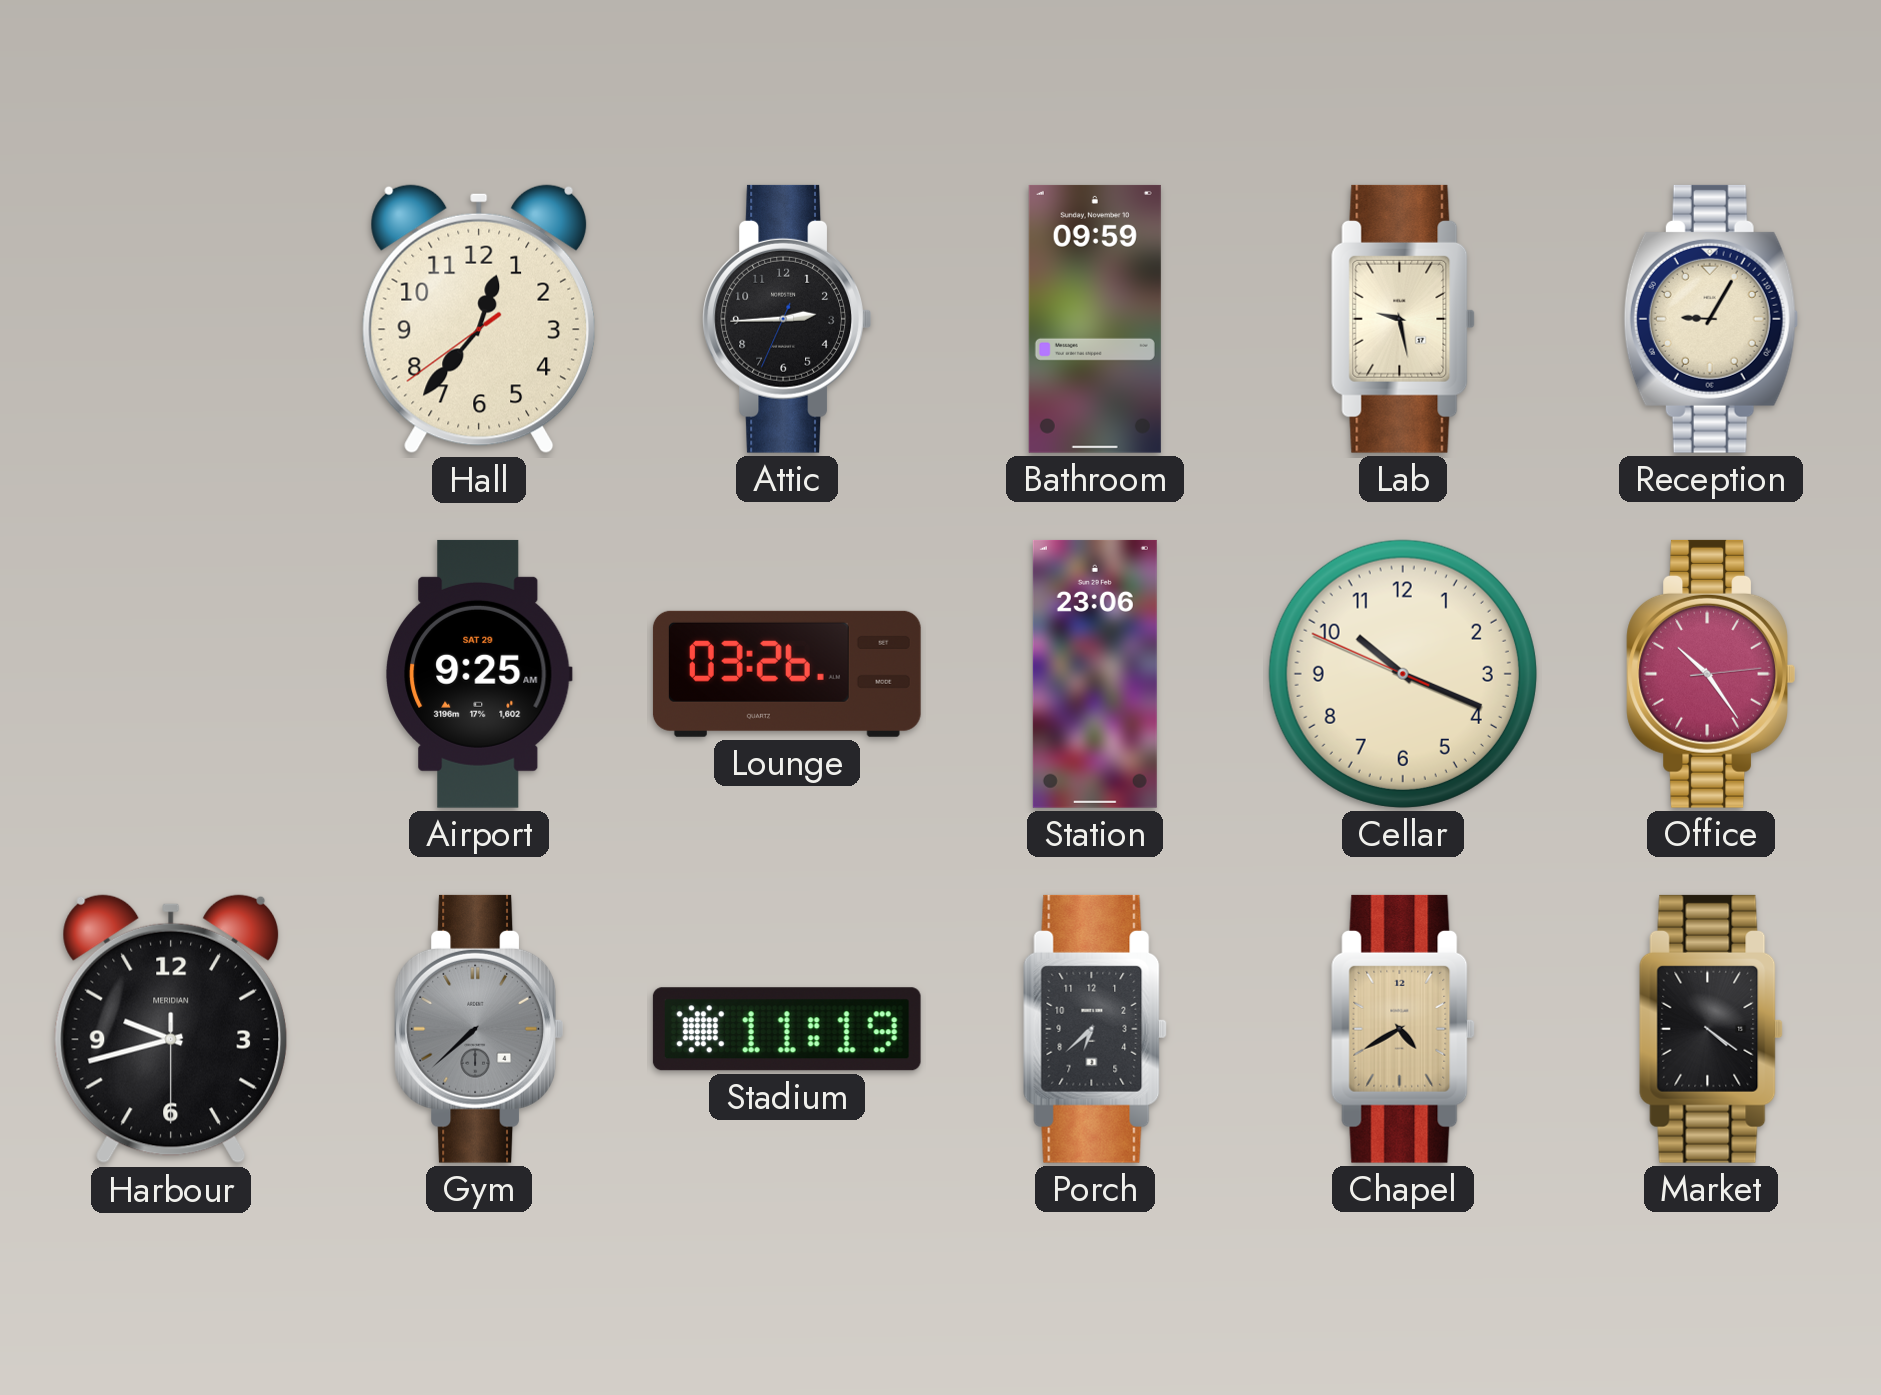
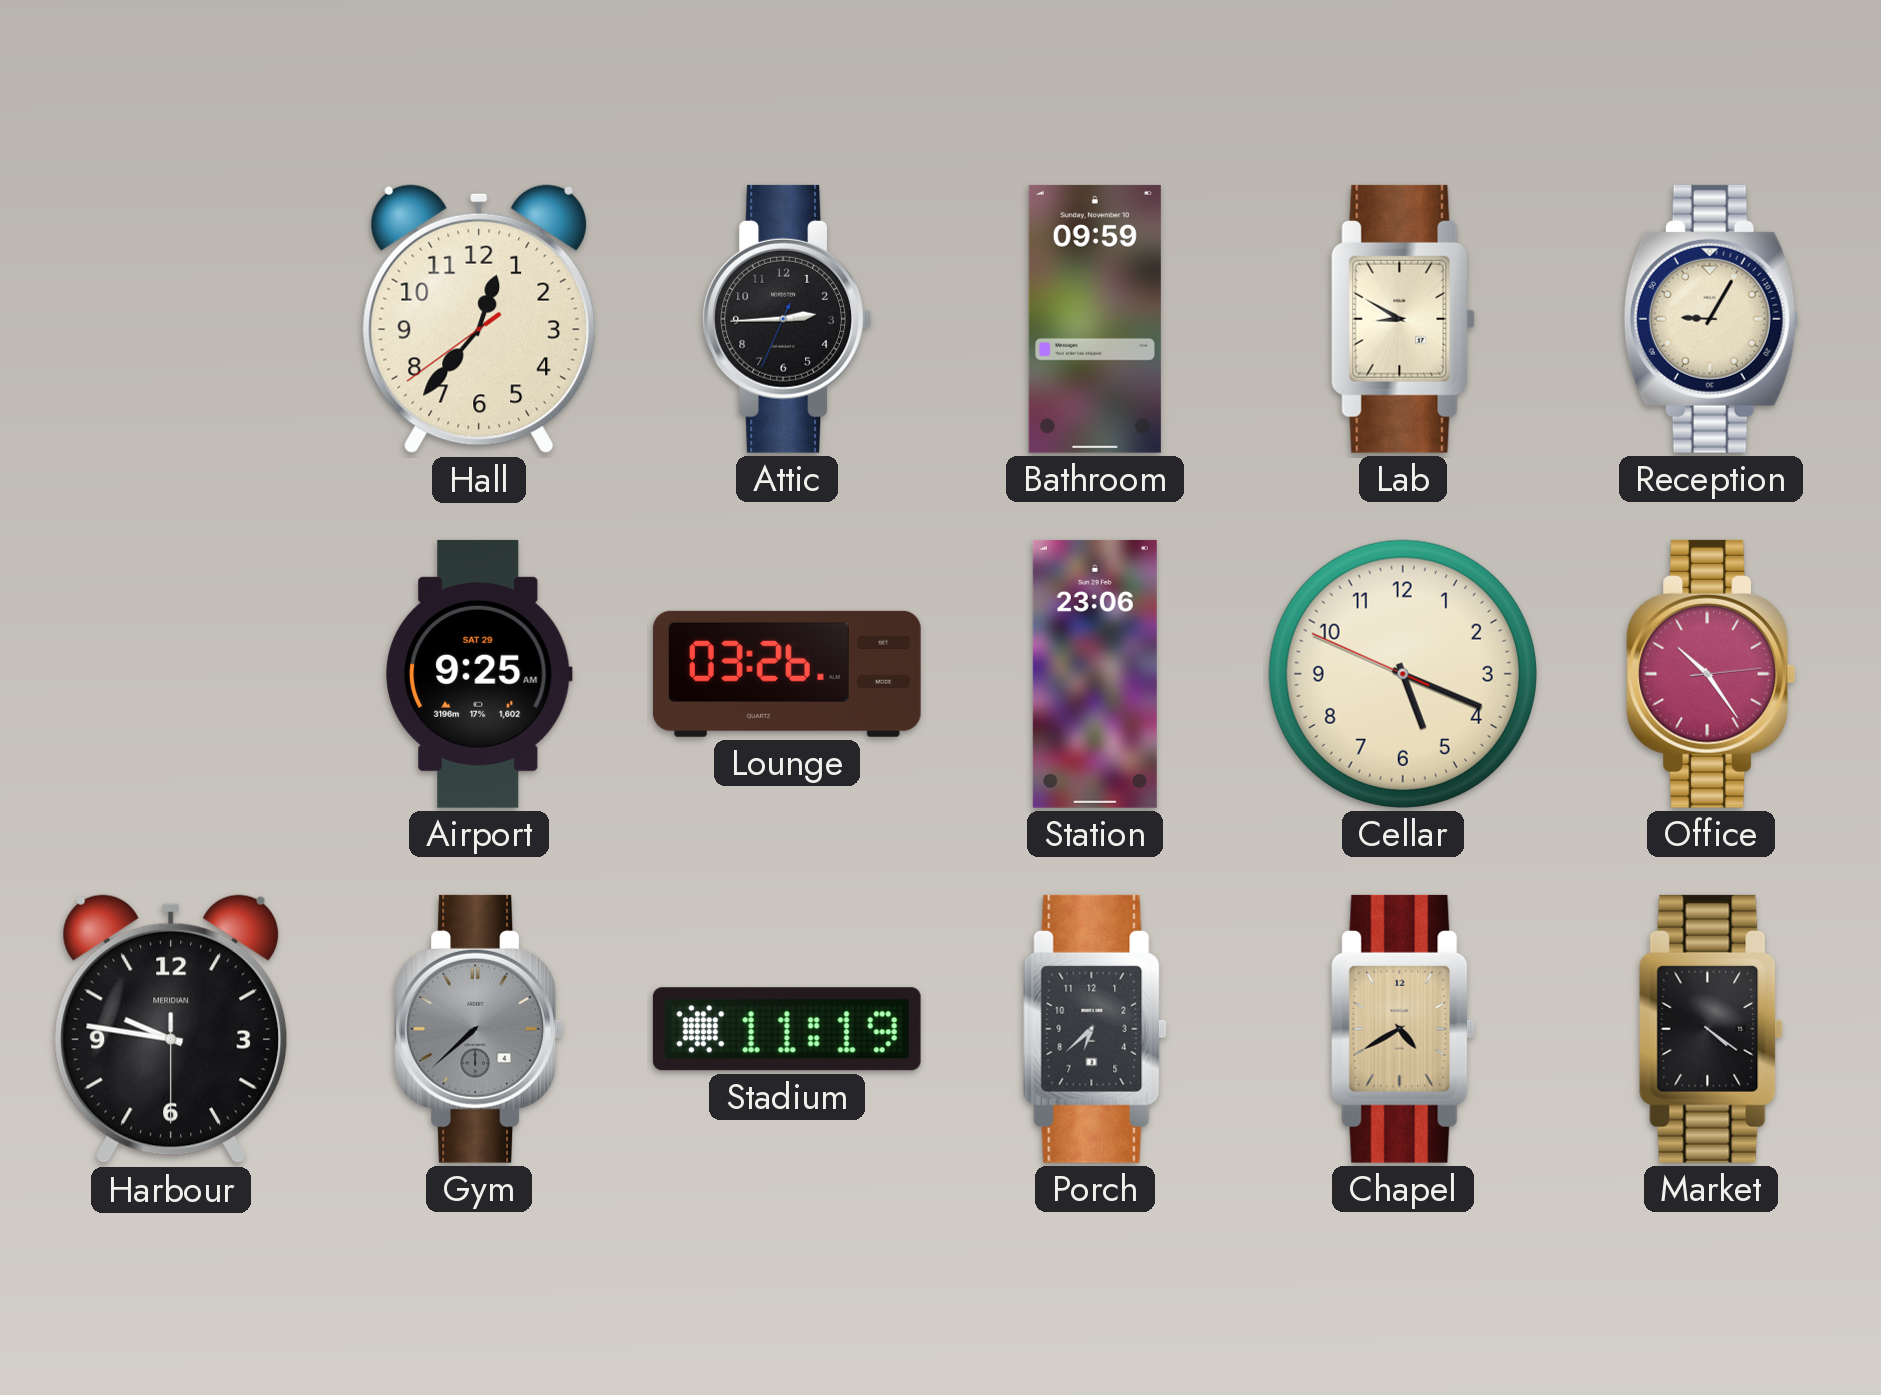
Lab: 9:28 -> 8:50
Cellar: 10:18 -> 5:18
Harbour: 9:42 -> 9:46
